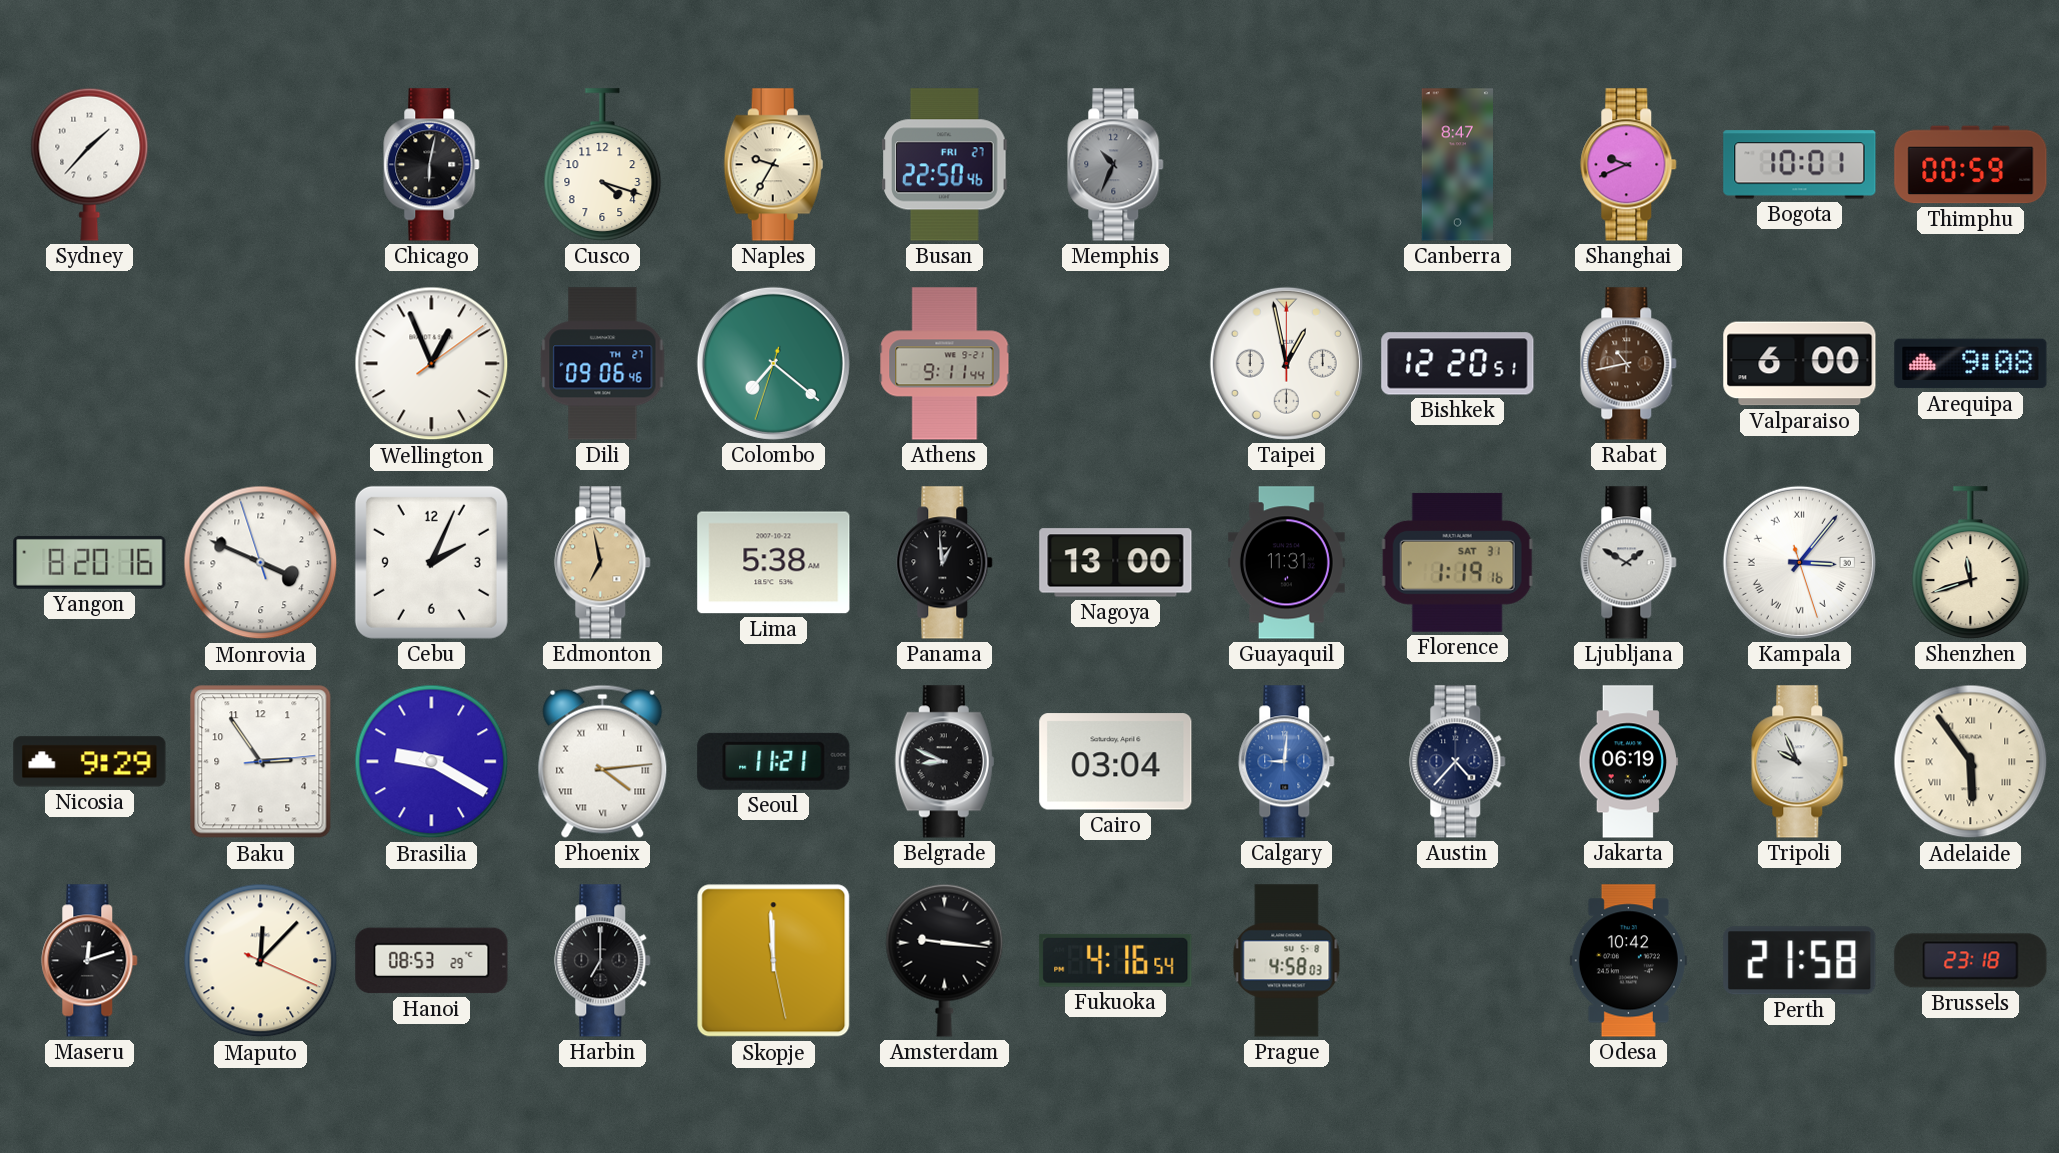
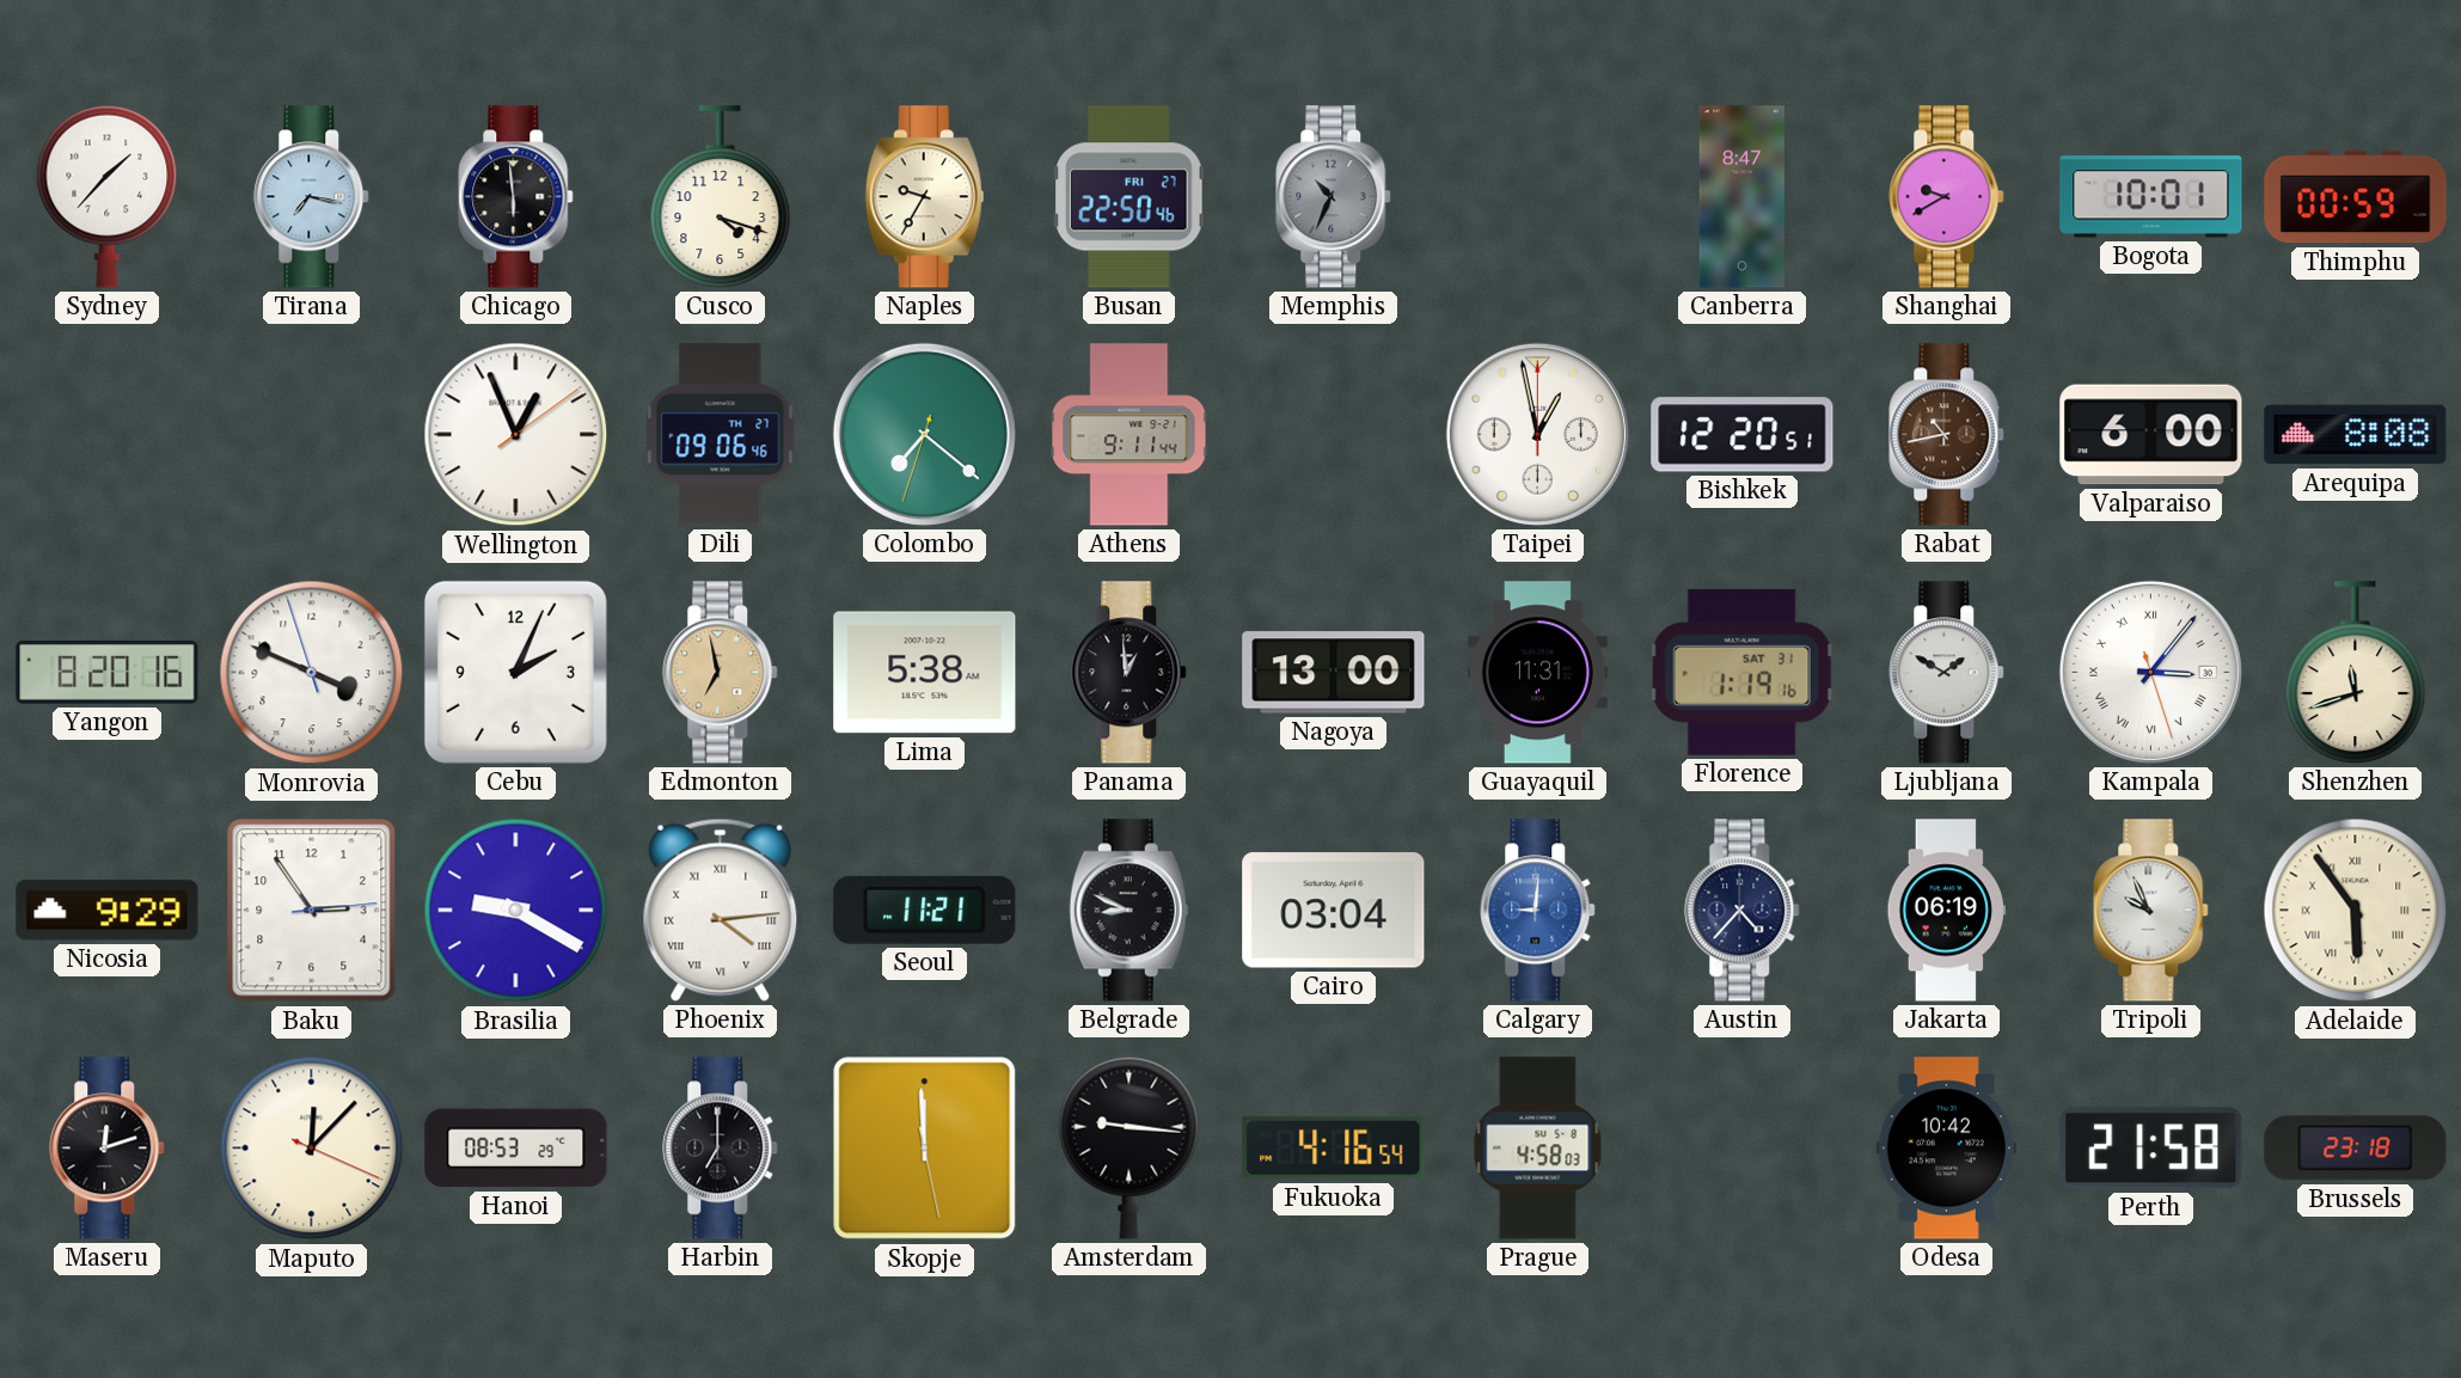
Tirana: none -> 7:17
Chicago: 6:02 -> 5:59
Shanghai: 9:41 -> 9:40
Arequipa: 9:08 -> 8:08
